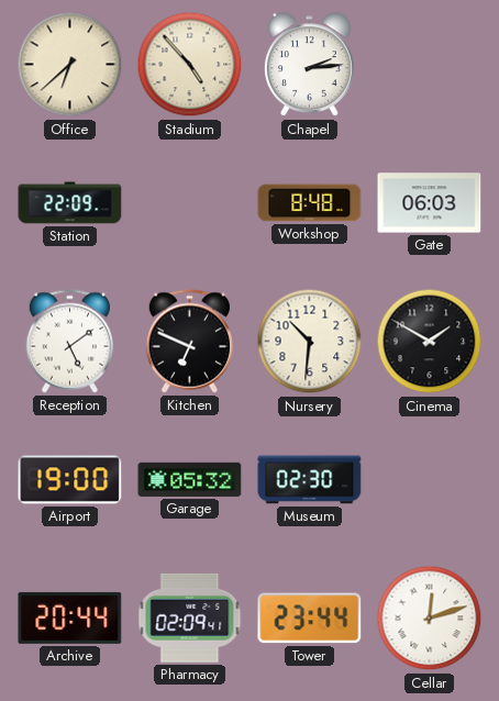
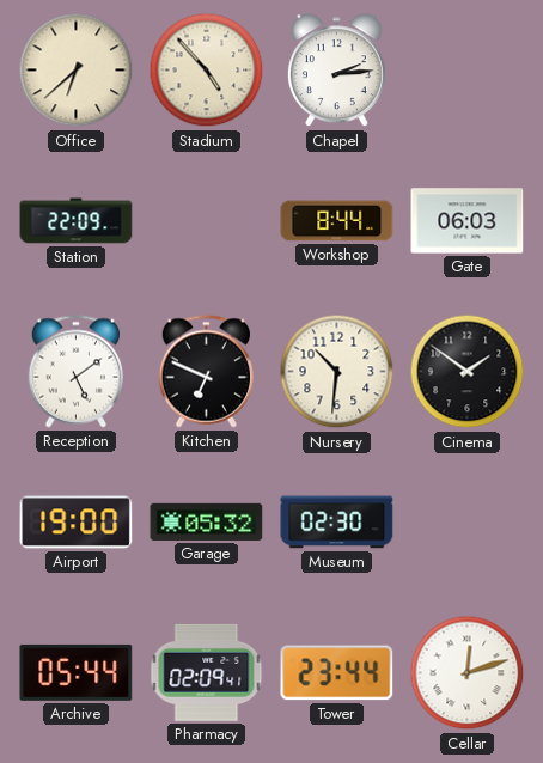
Workshop: 8:48 -> 8:44
Cinema: 1:50 -> 1:51
Archive: 20:44 -> 05:44
